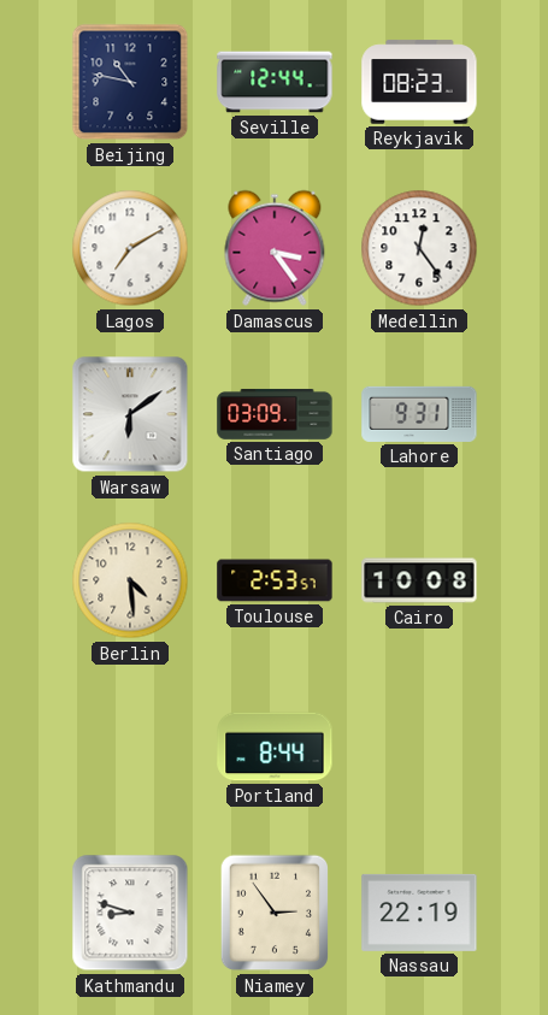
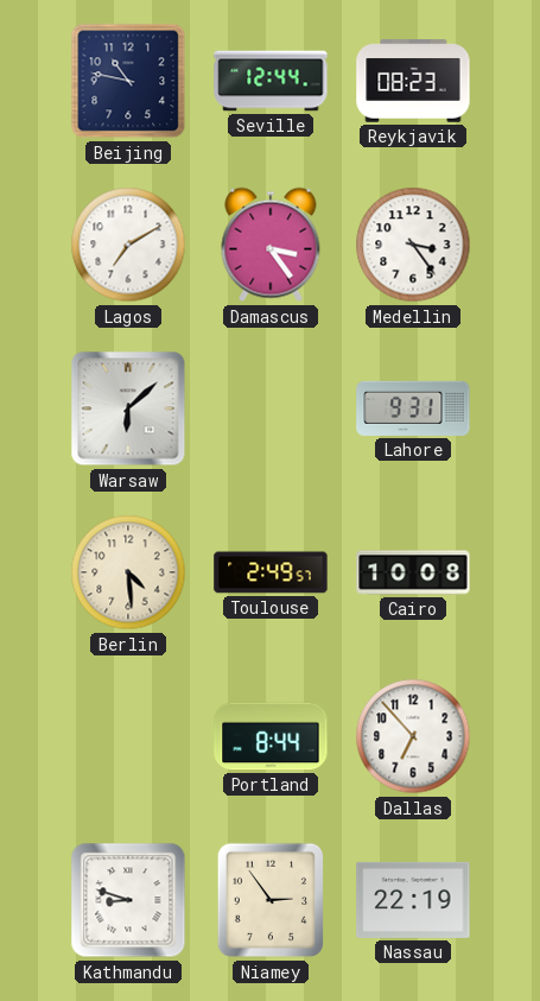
Medellin: 12:24 -> 3:24
Warsaw: 6:09 -> 6:08
Santiago: 03:09 -> none
Toulouse: 2:53 -> 2:49
Dallas: none -> 6:53
